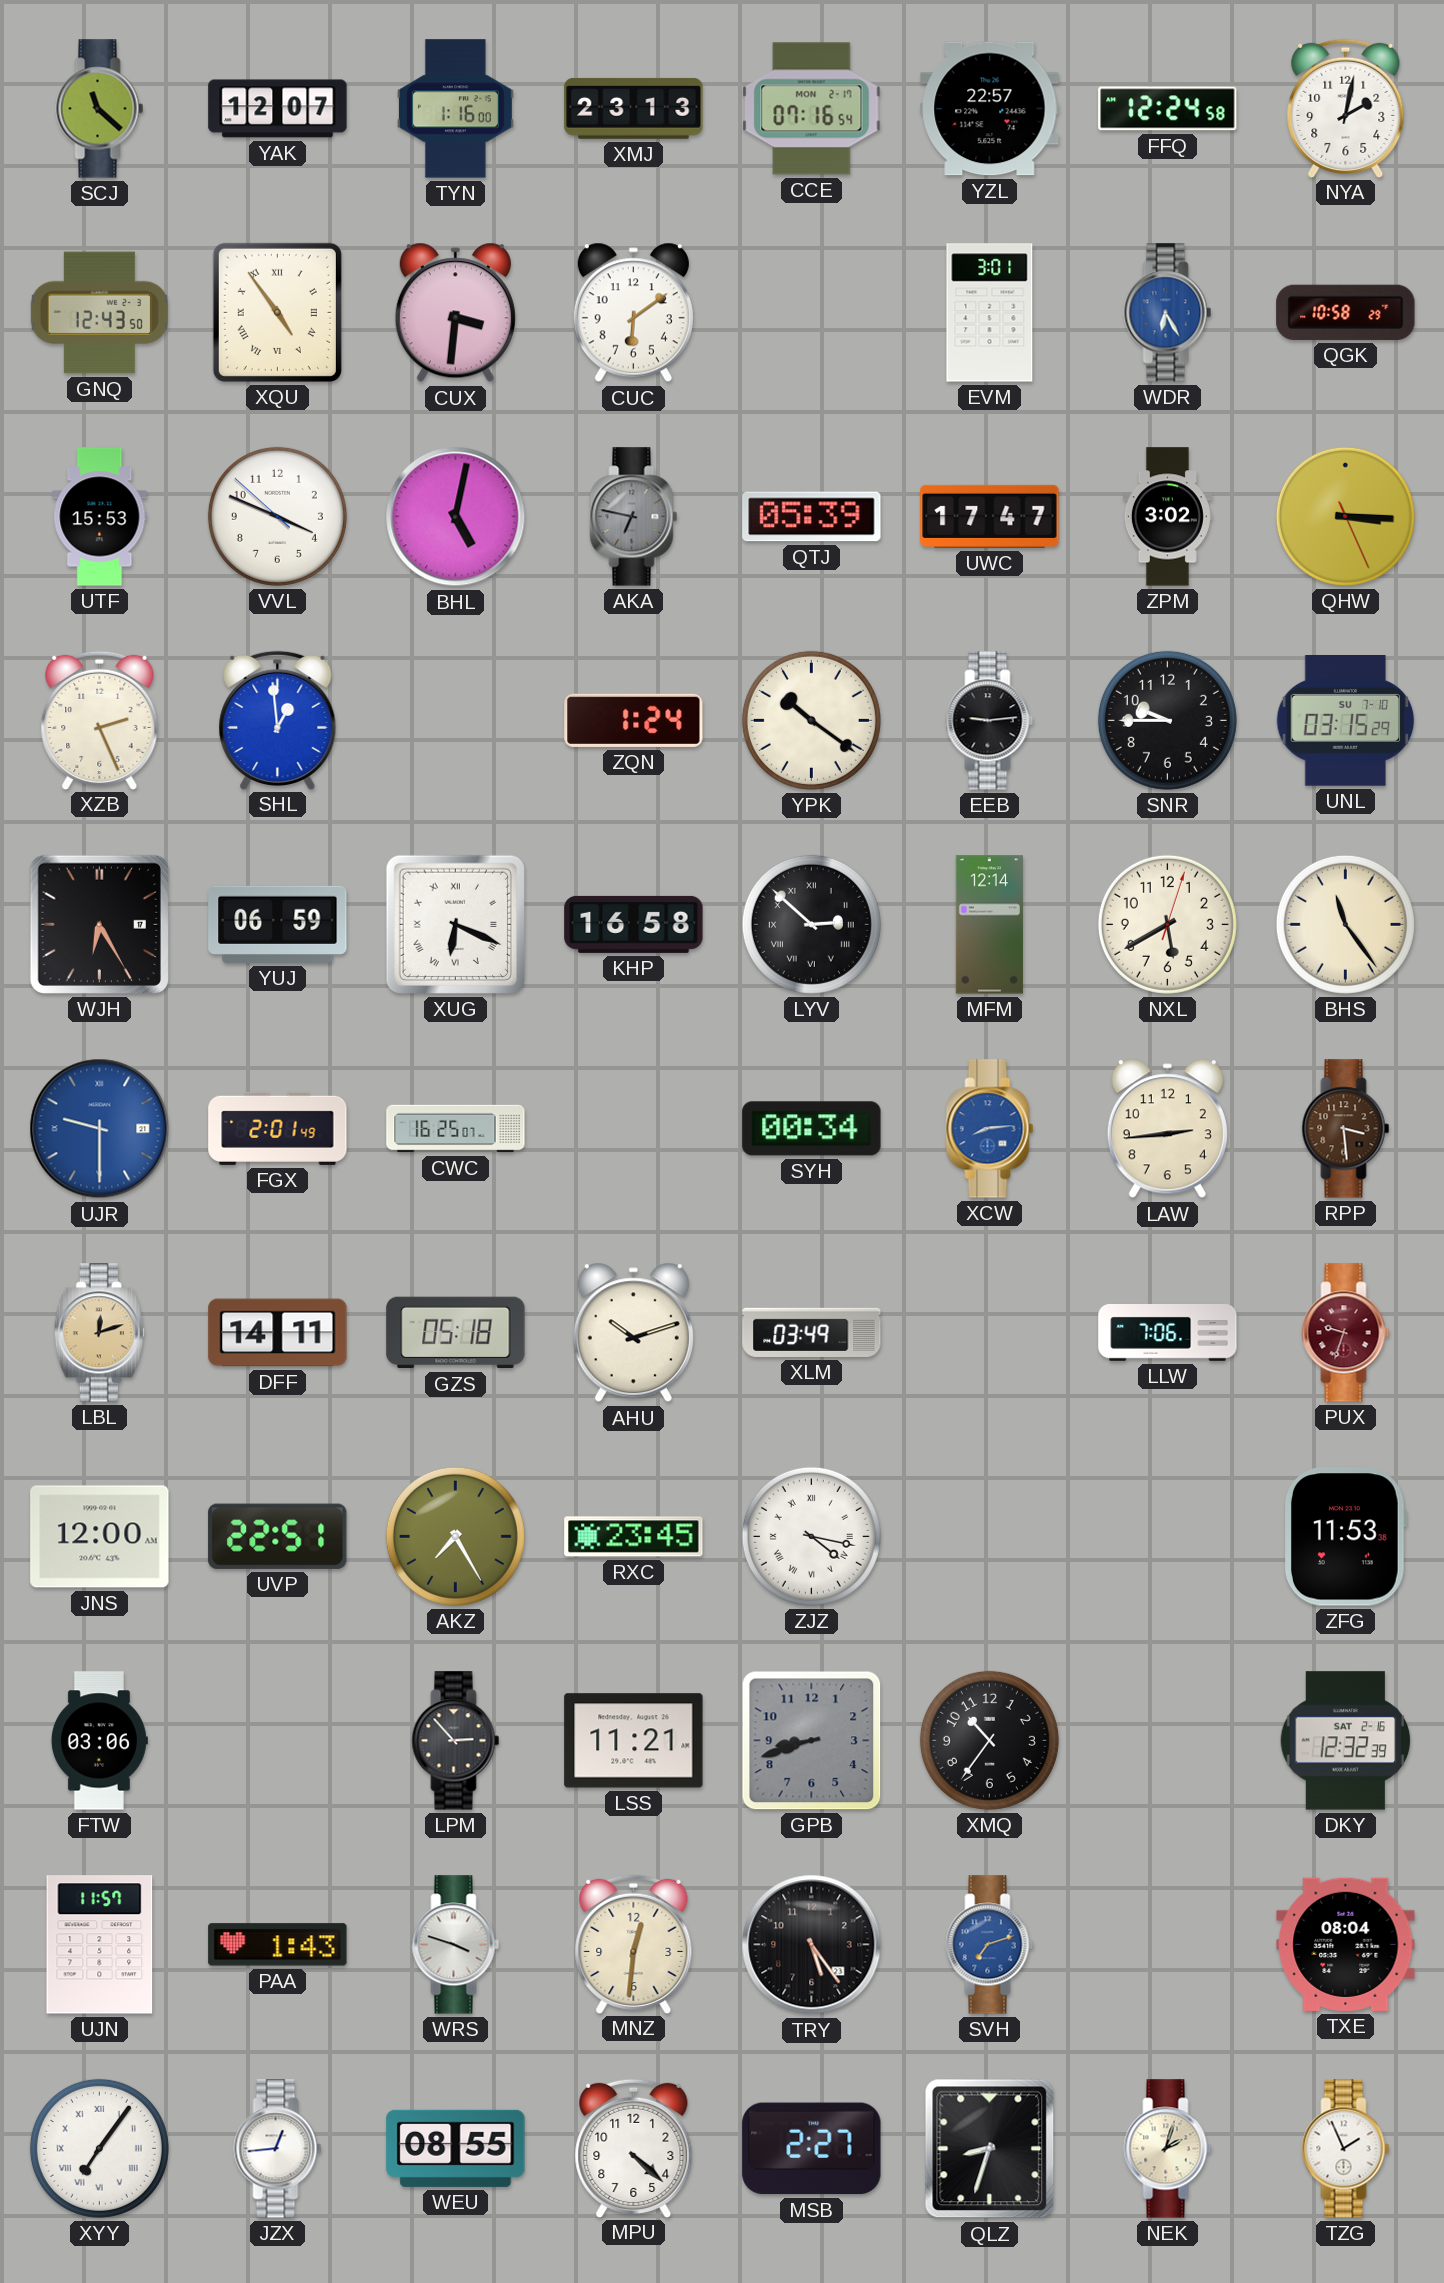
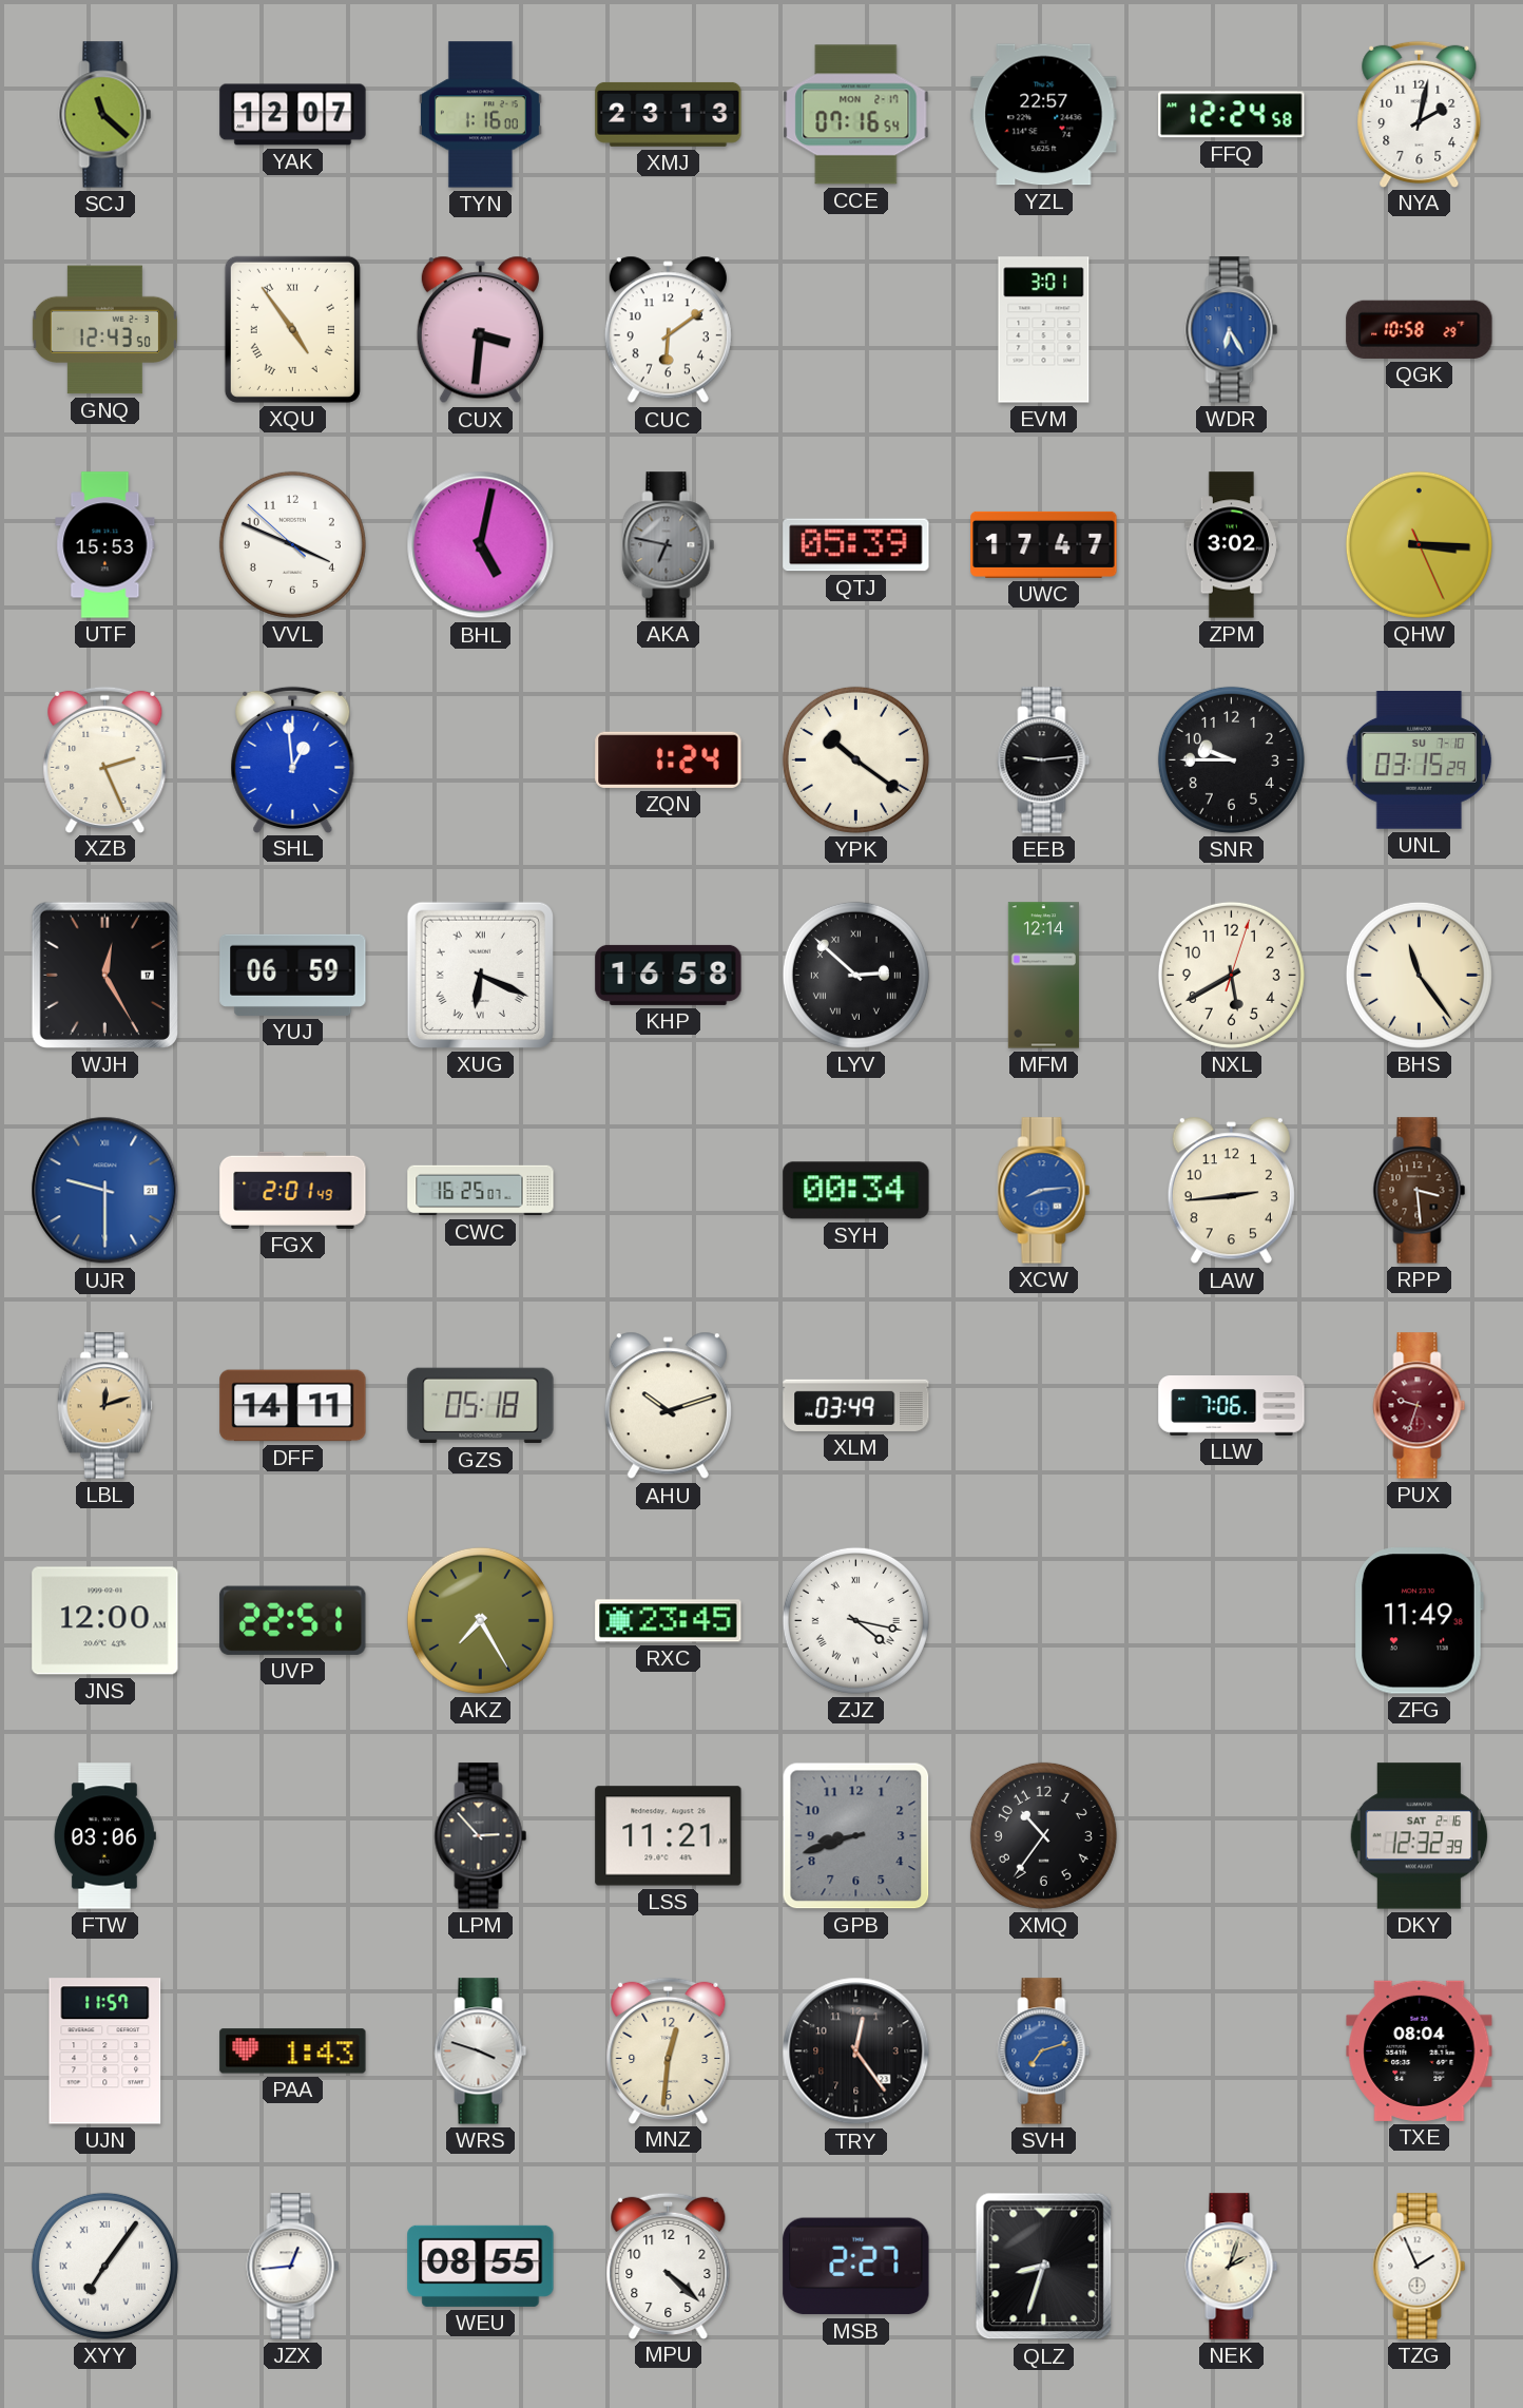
WJH: 6:25 -> 12:25
ZFG: 11:53 -> 11:49
TRY: 5:24 -> 12:24
